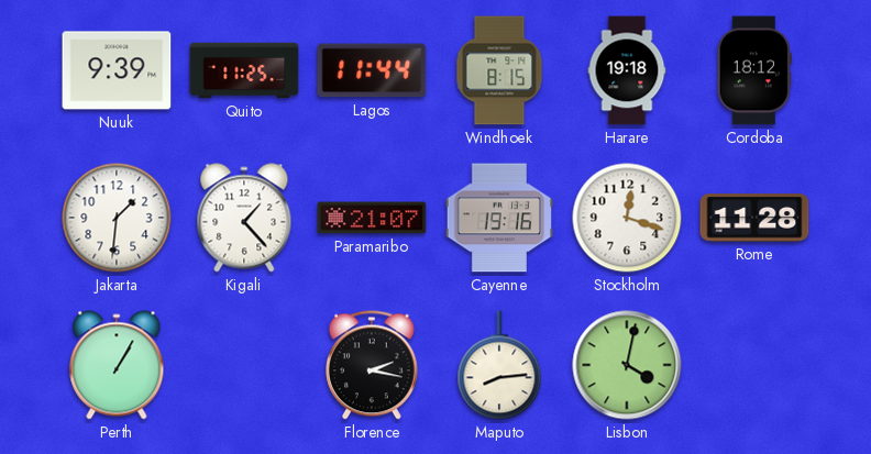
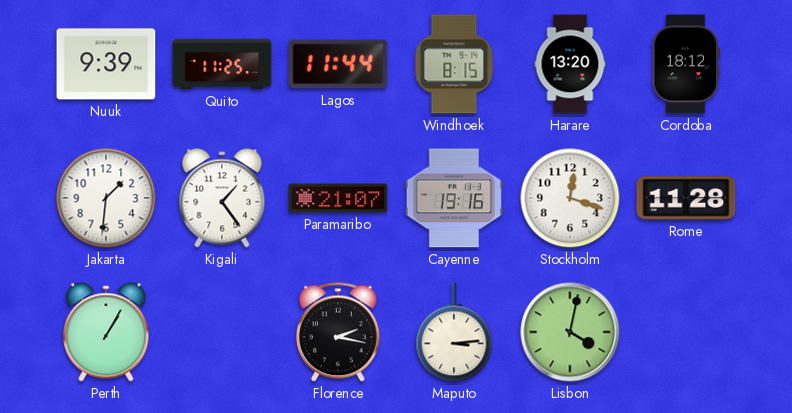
Harare: 19:18 -> 13:20
Kigali: 1:23 -> 1:24
Maputo: 8:14 -> 3:14
